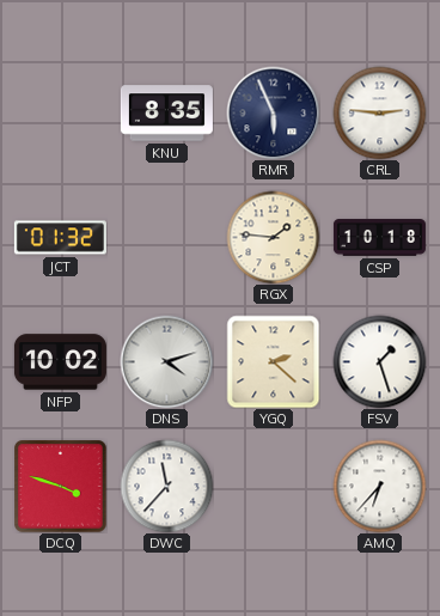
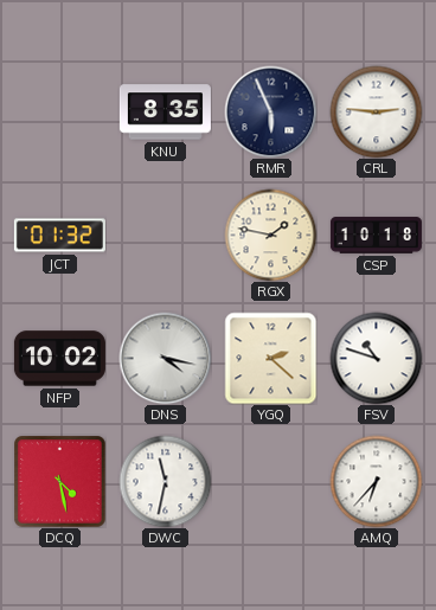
RGX: 1:46 -> 1:47
DNS: 4:12 -> 4:17
FSV: 1:27 -> 10:48
DCQ: 3:48 -> 4:28
DWC: 11:37 -> 11:32
